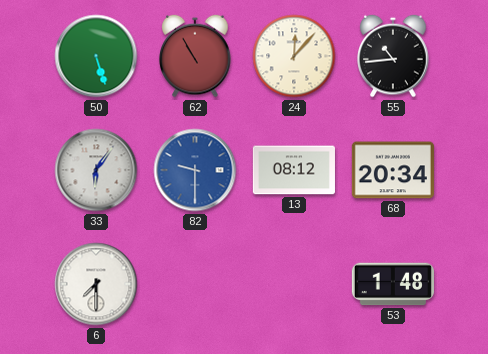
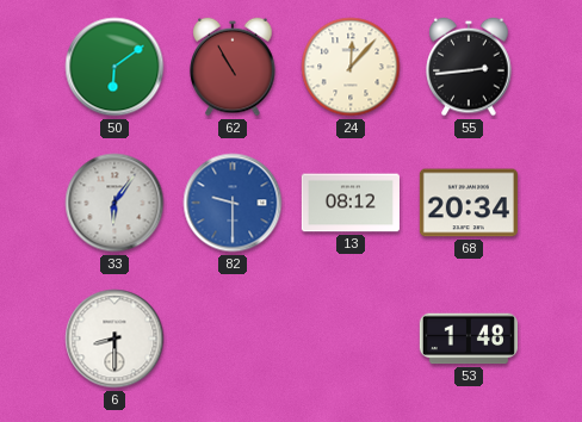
50: 5:27 -> 6:09
55: 10:44 -> 2:44
6: 7:30 -> 8:30
